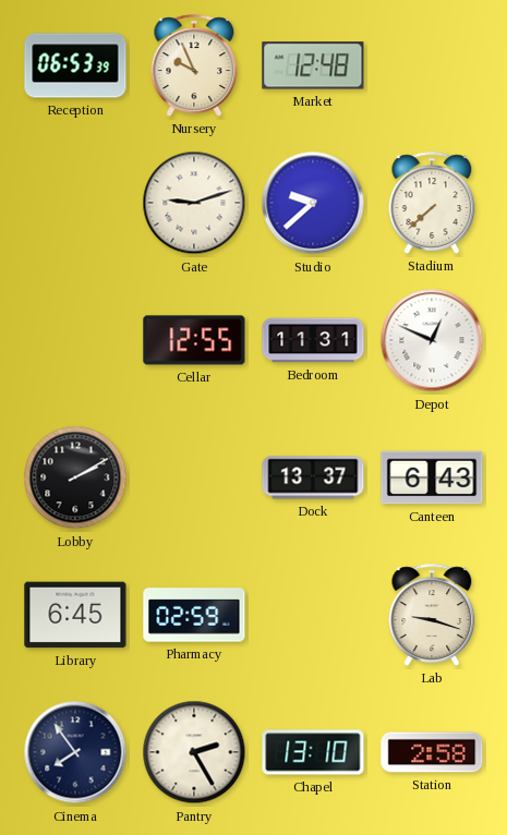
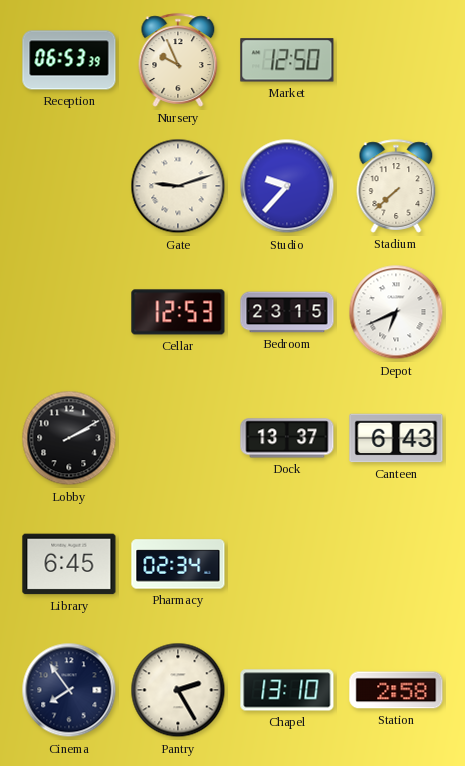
Market: 12:48 -> 12:50
Studio: 9:38 -> 9:37
Cellar: 12:55 -> 12:53
Bedroom: 11:31 -> 23:15
Depot: 12:49 -> 6:41
Pharmacy: 02:59 -> 02:34
Lab: 9:18 -> none
